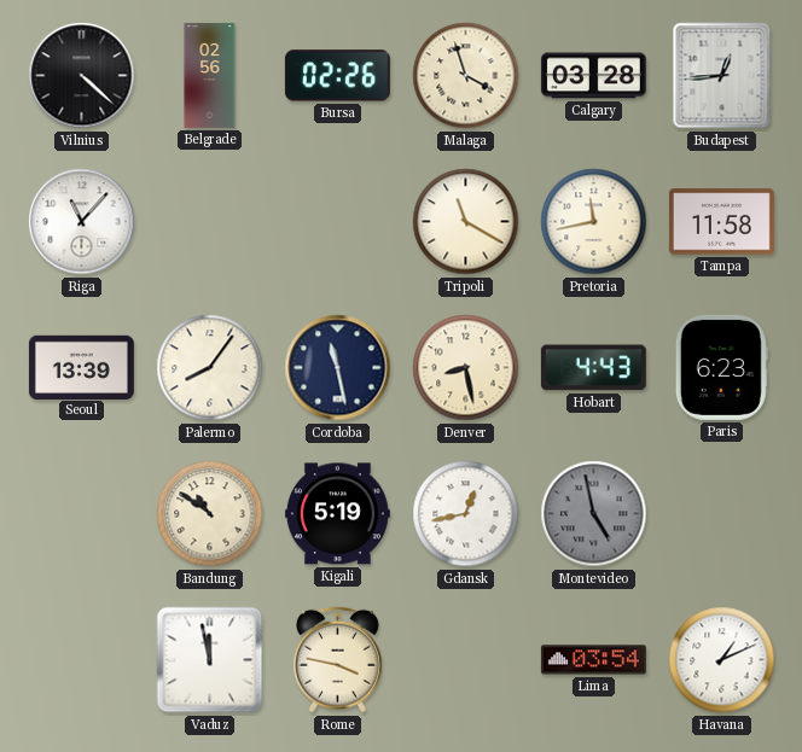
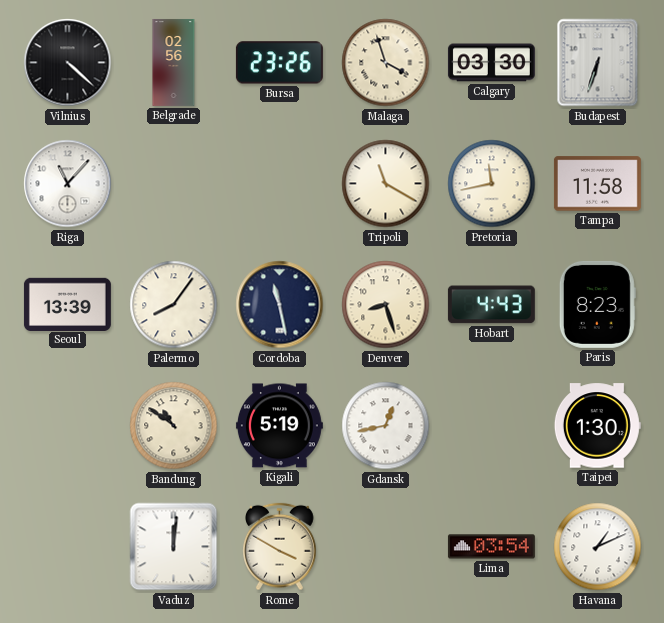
Bursa: 02:26 -> 23:26
Calgary: 03:28 -> 03:30
Budapest: 12:44 -> 6:33
Denver: 8:28 -> 8:27
Paris: 6:23 -> 8:23
Montevideo: 4:58 -> none
Taipei: none -> 1:30
Vaduz: 11:58 -> 12:01
Rome: 3:47 -> 3:50
